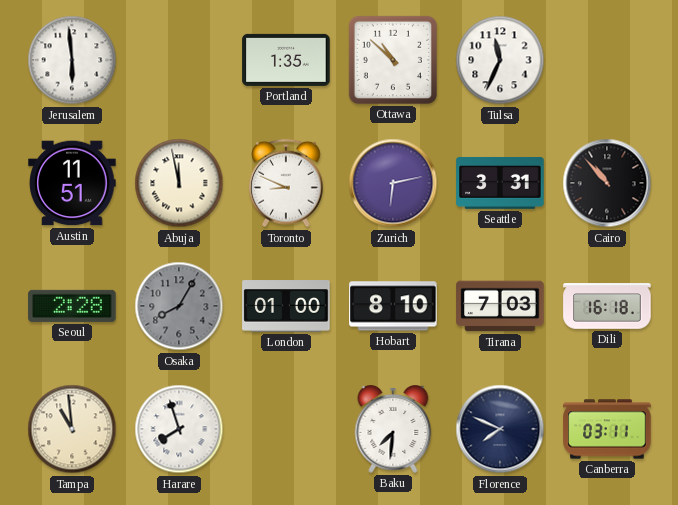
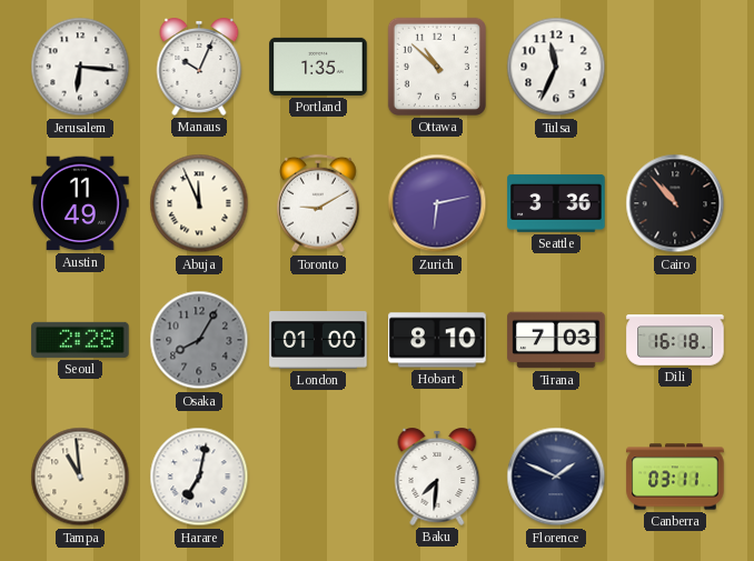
Jerusalem: 5:59 -> 6:16
Manaus: none -> 10:04
Austin: 11:51 -> 11:49
Abuja: 11:58 -> 11:56
Toronto: 8:49 -> 9:10
Seattle: 3:31 -> 3:36
Harare: 7:57 -> 7:02
Florence: 7:49 -> 1:49
